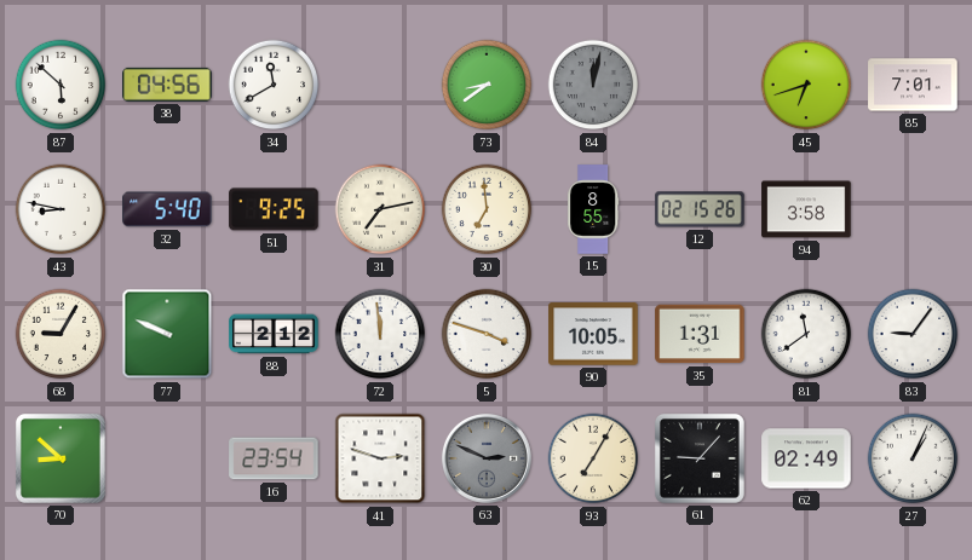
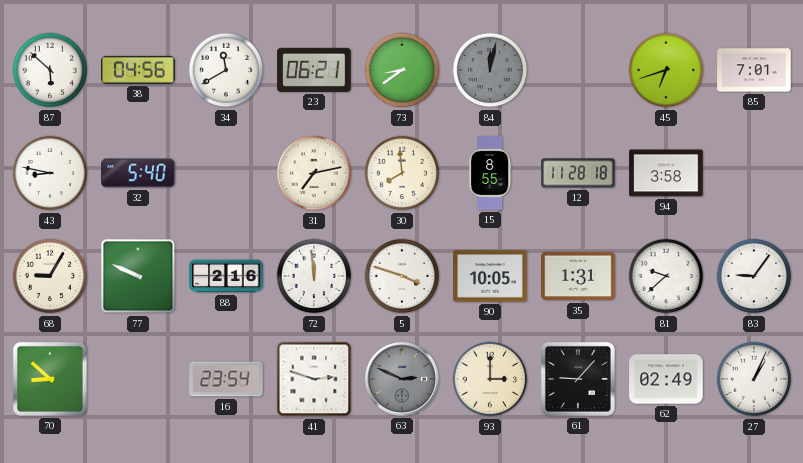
23: none -> 06:21
51: 9:25 -> none
30: 6:59 -> 7:59
12: 02:15 -> 11:28
88: 2:12 -> 2:16
81: 11:39 -> 9:38
93: 7:05 -> 3:00
